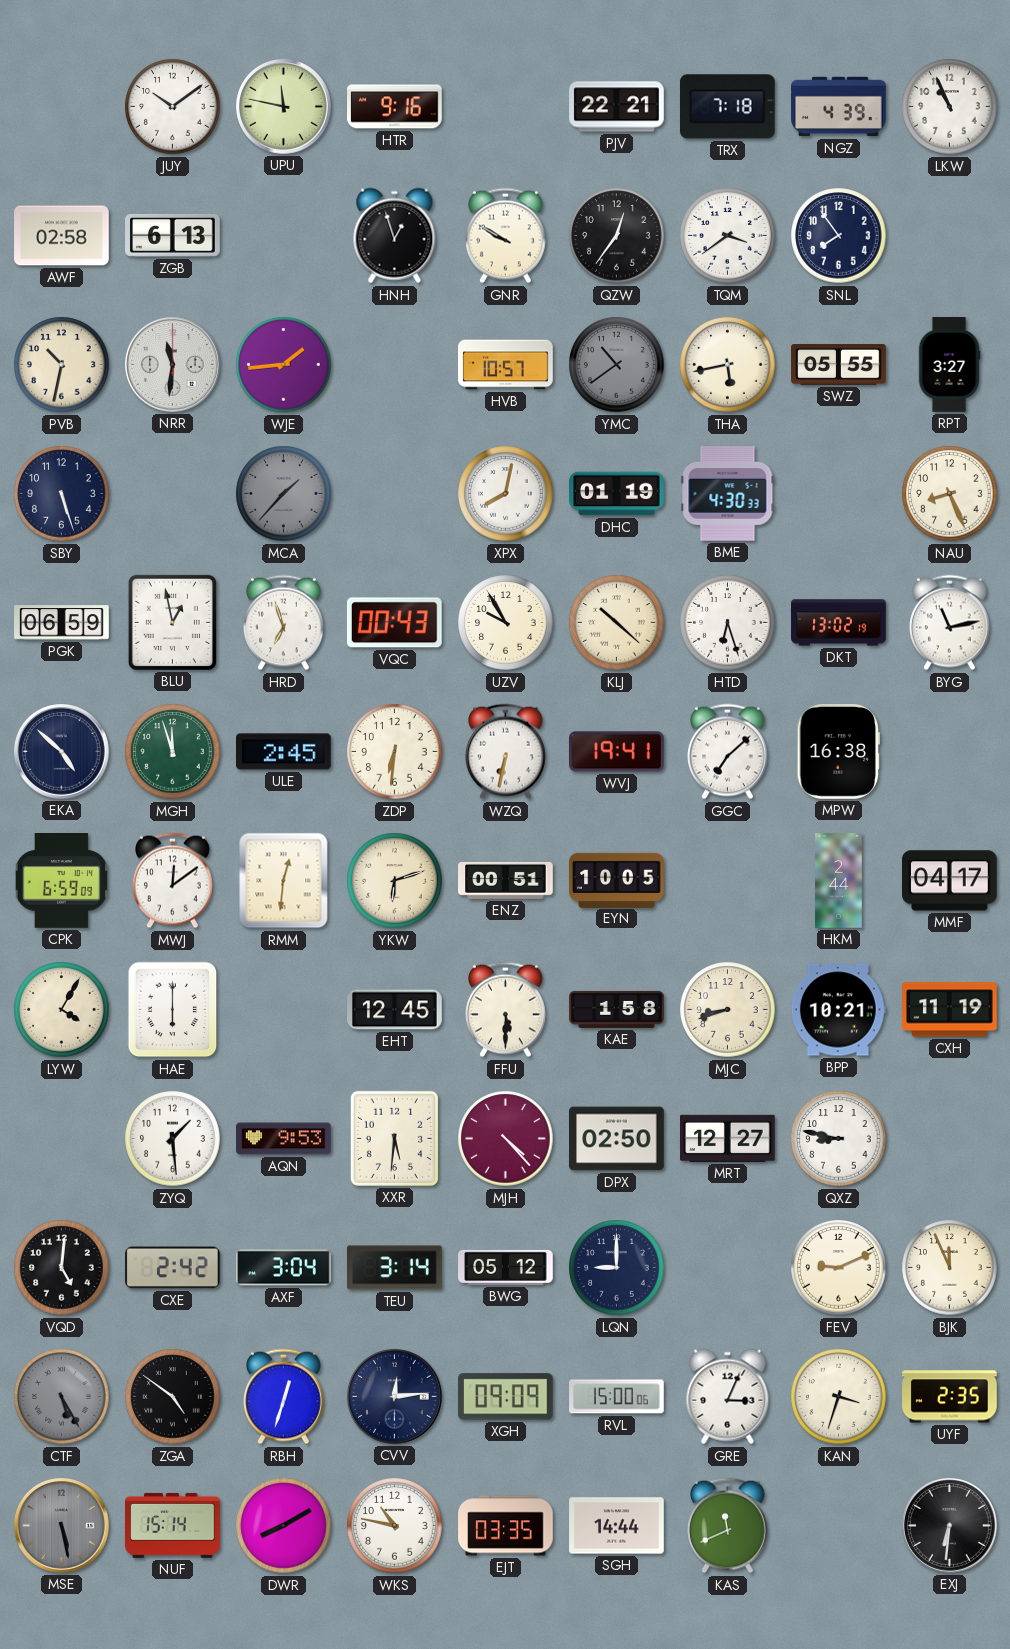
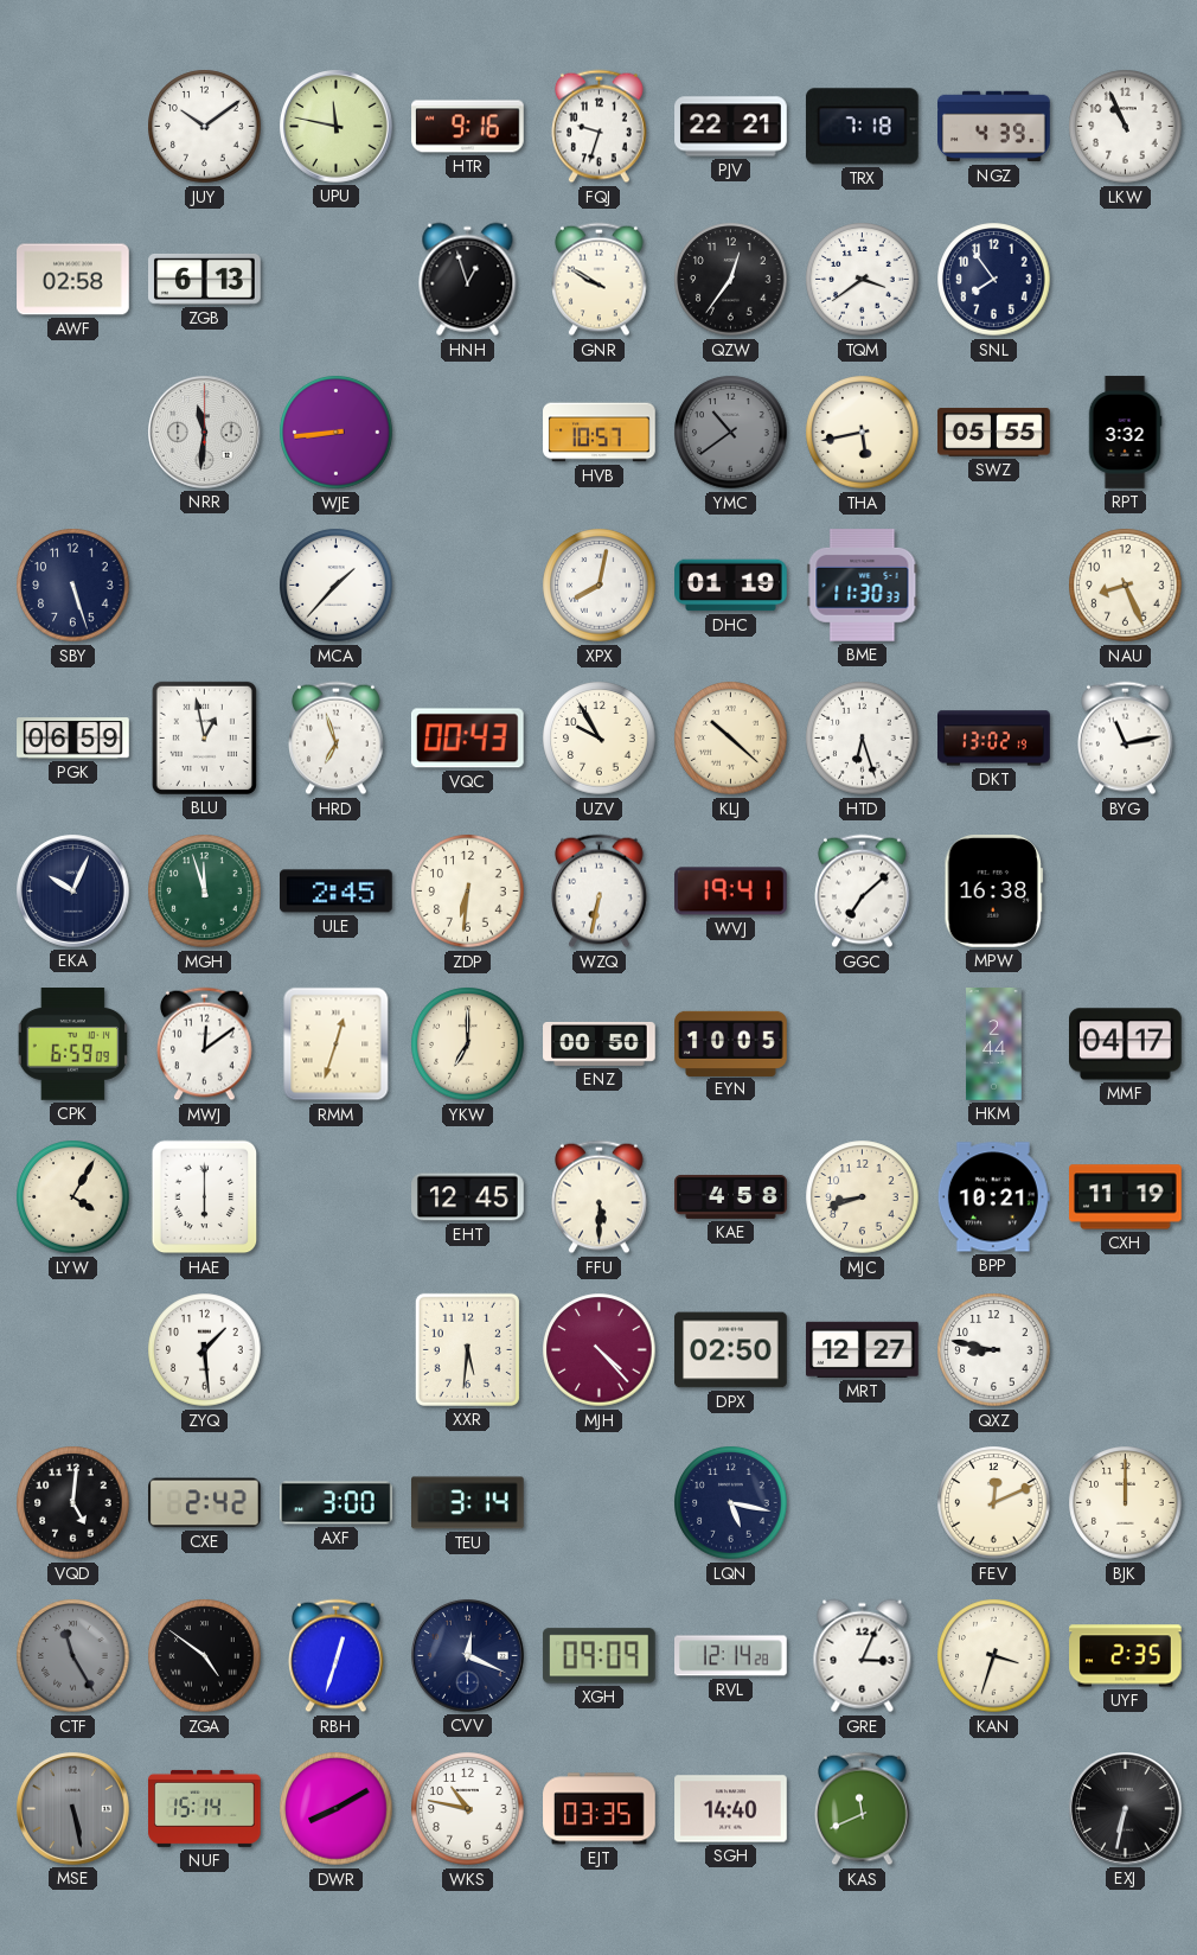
FQJ: none -> 9:33
PVB: 10:32 -> none
WJE: 1:44 -> 8:44
RPT: 3:27 -> 3:32
MCA dial: grey -> white
BME: 4:30 -> 11:30
EKA: 4:52 -> 10:04
RMM: 12:31 -> 12:33
YKW: 6:12 -> 7:00
ENZ: 00:51 -> 00:50
KAE: 1:58 -> 4:58
AQN: 9:53 -> none
AXF: 3:04 -> 3:00
BWG: 05:12 -> none
LQN: 9:00 -> 5:17
FEV: 9:11 -> 12:11
BJK: 11:56 -> 12:00
CTF: 5:25 -> 11:25
CVV: 12:14 -> 12:19
RVL: 15:00 -> 12:14
SGH: 14:44 -> 14:40
EXJ: 6:31 -> 6:32
